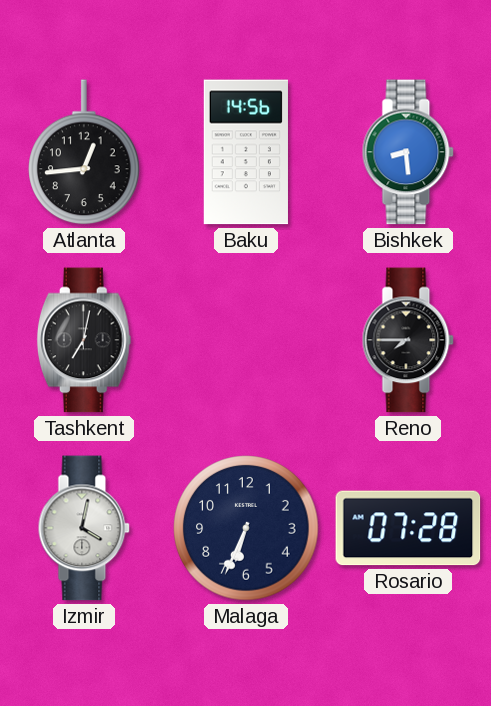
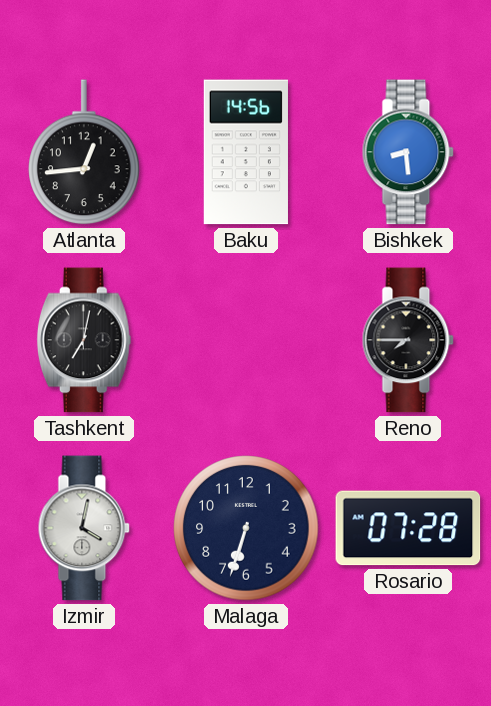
Malaga: 6:34 -> 6:33
